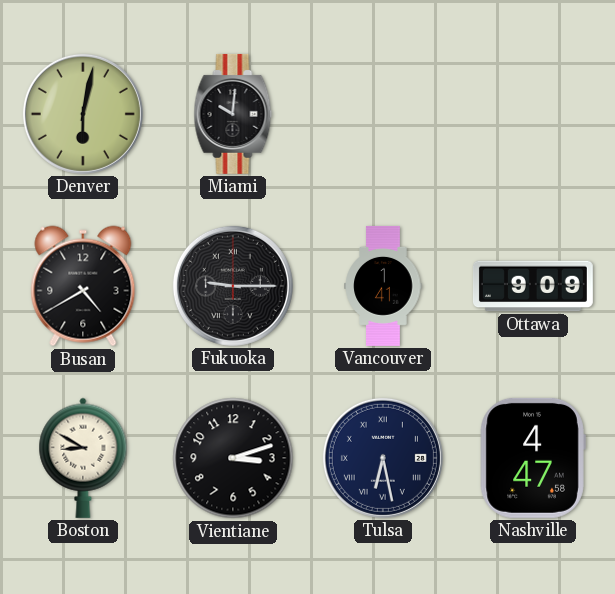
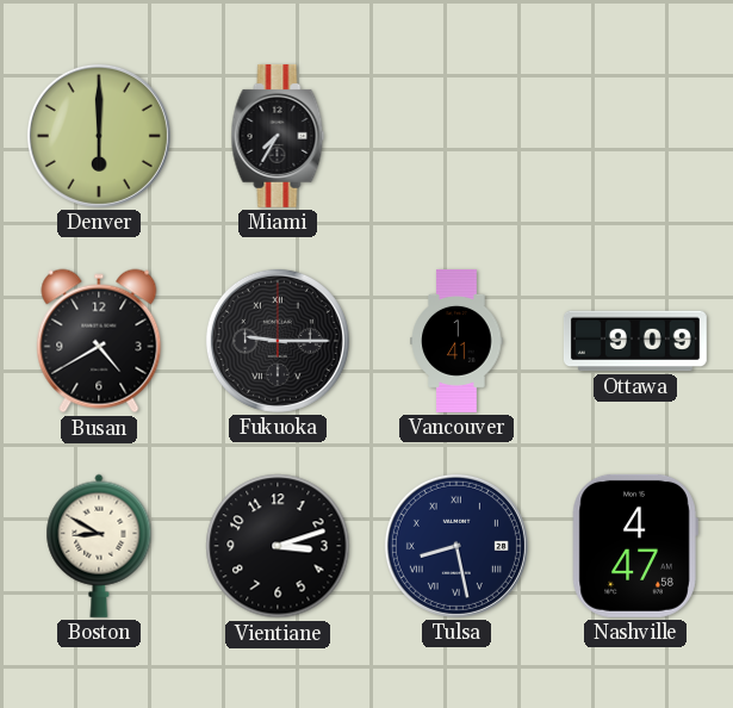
Denver: 6:02 -> 6:00
Miami: 10:01 -> 7:35
Tulsa: 6:28 -> 8:28
